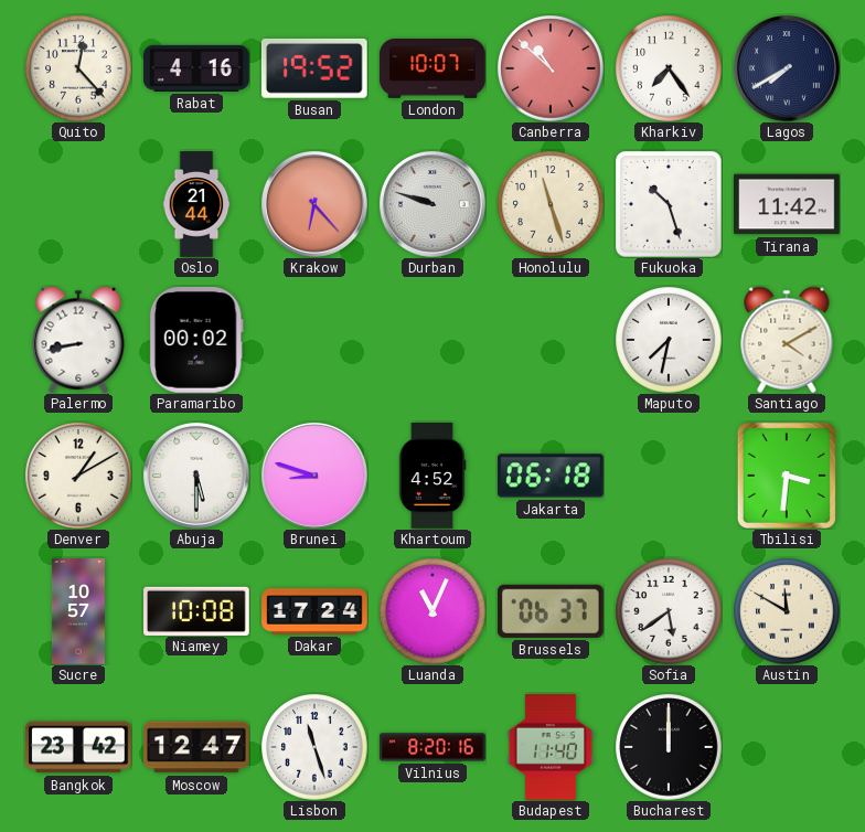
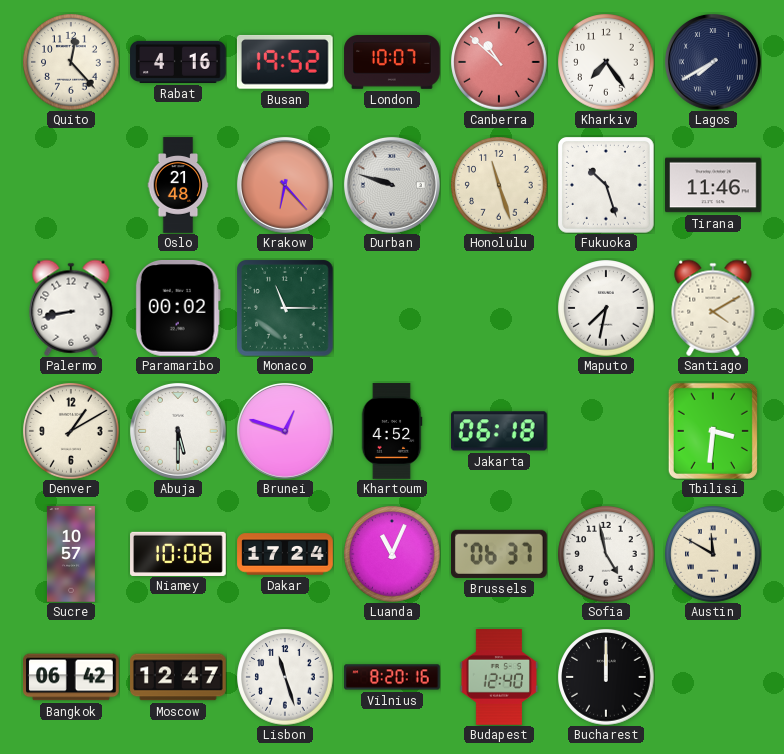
Oslo: 21:44 -> 21:48
Tirana: 11:42 -> 11:46
Monaco: none -> 11:15
Brunei: 8:48 -> 12:48
Sofia: 5:39 -> 4:58
Bangkok: 23:42 -> 06:42
Budapest: 11:40 -> 12:40
